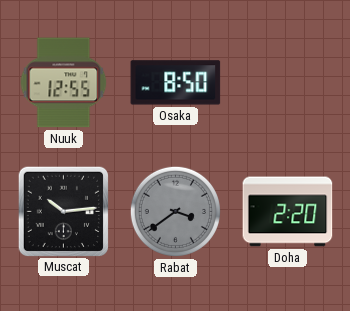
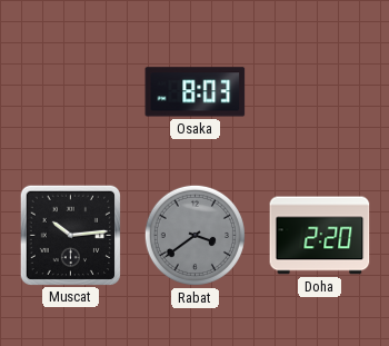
Nuuk: 12:55 -> none
Osaka: 8:50 -> 8:03
